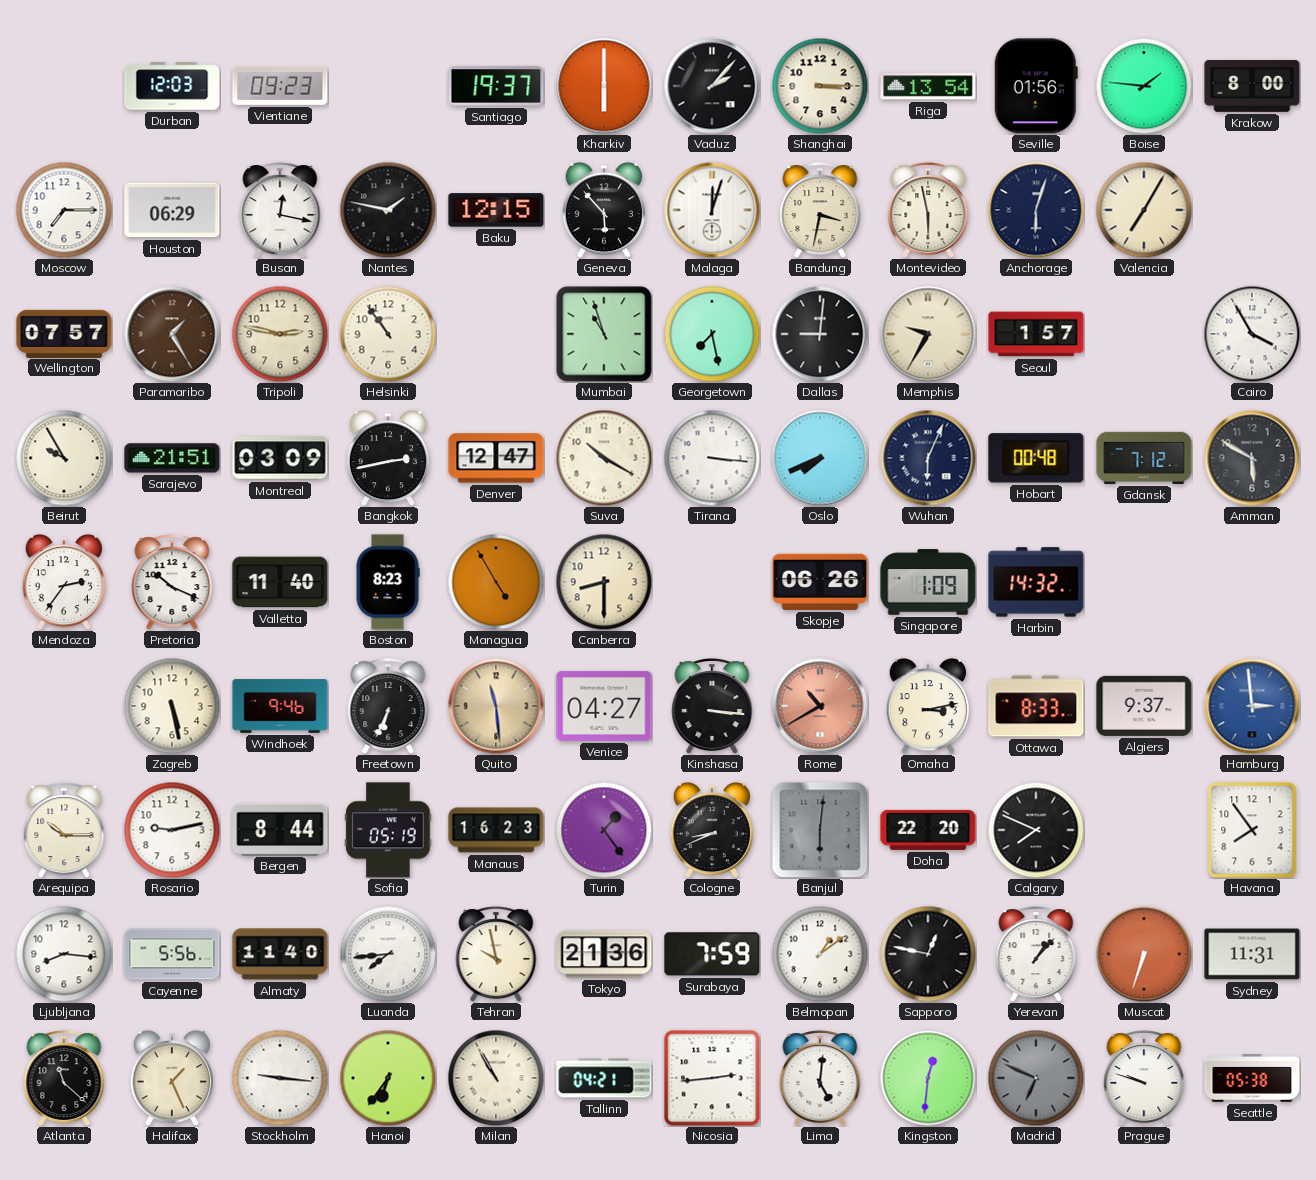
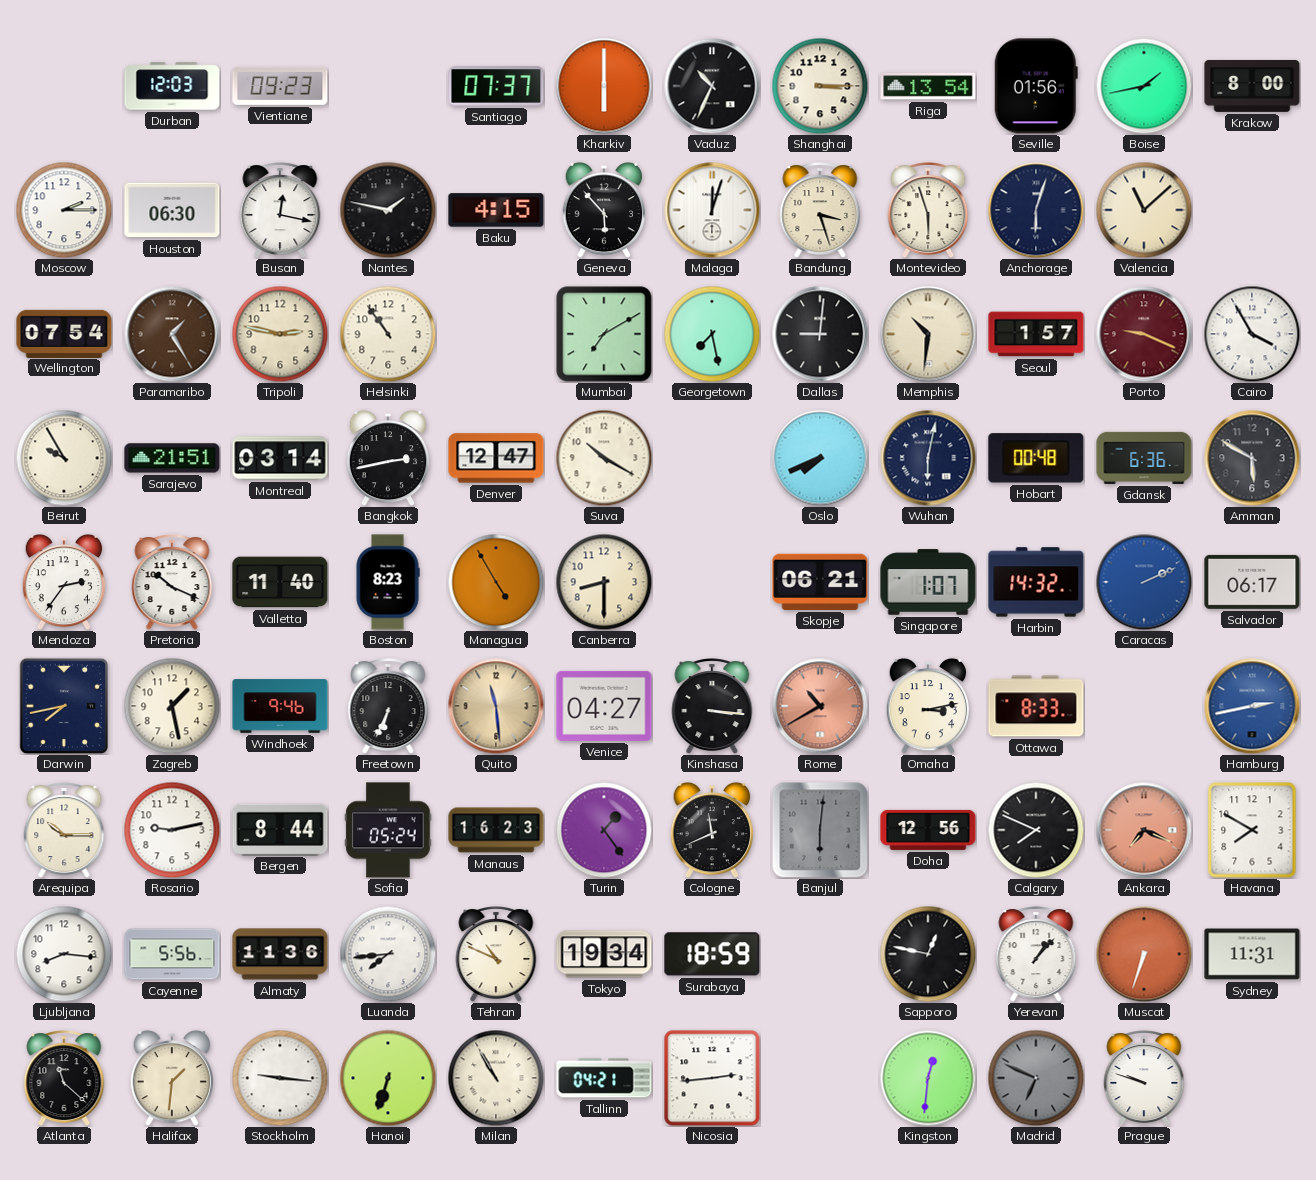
Santiago: 19:37 -> 07:37
Vaduz: 2:07 -> 10:34
Boise: 1:46 -> 1:43
Moscow: 7:15 -> 2:15
Houston: 06:29 -> 06:30
Baku: 12:15 -> 4:15
Bandung: 3:32 -> 3:27
Montevideo: 5:58 -> 5:57
Valencia: 7:05 -> 11:08
Wellington: 07:57 -> 07:54
Mumbai: 10:57 -> 7:10
Memphis: 9:35 -> 10:31
Porto: none -> 9:19
Montreal: 03:09 -> 03:14
Tirana: 3:16 -> none
Wuhan: 6:04 -> 6:02
Gdansk: 7:12 -> 6:36
Skopje: 06:26 -> 06:21
Singapore: 1:09 -> 1:07
Caracas: none -> 2:11
Salvador: none -> 06:17
Darwin: none -> 7:43
Zagreb: 5:28 -> 1:28
Algiers: 9:37 -> none
Hamburg: 2:59 -> 2:43
Sofia: 05:19 -> 05:24
Cologne: 8:41 -> 11:41
Doha: 22:20 -> 12:56
Ankara: none -> 7:19
Havana: 7:54 -> 7:50
Almaty: 11:40 -> 11:36
Tehran: 9:58 -> 10:49
Tokyo: 21:36 -> 19:34
Surabaya: 7:59 -> 18:59
Belmopan: 1:09 -> none
Halifax: 1:26 -> 1:31
Hanoi: 6:36 -> 6:33
Lima: 5:01 -> none
Seattle: 05:38 -> none
